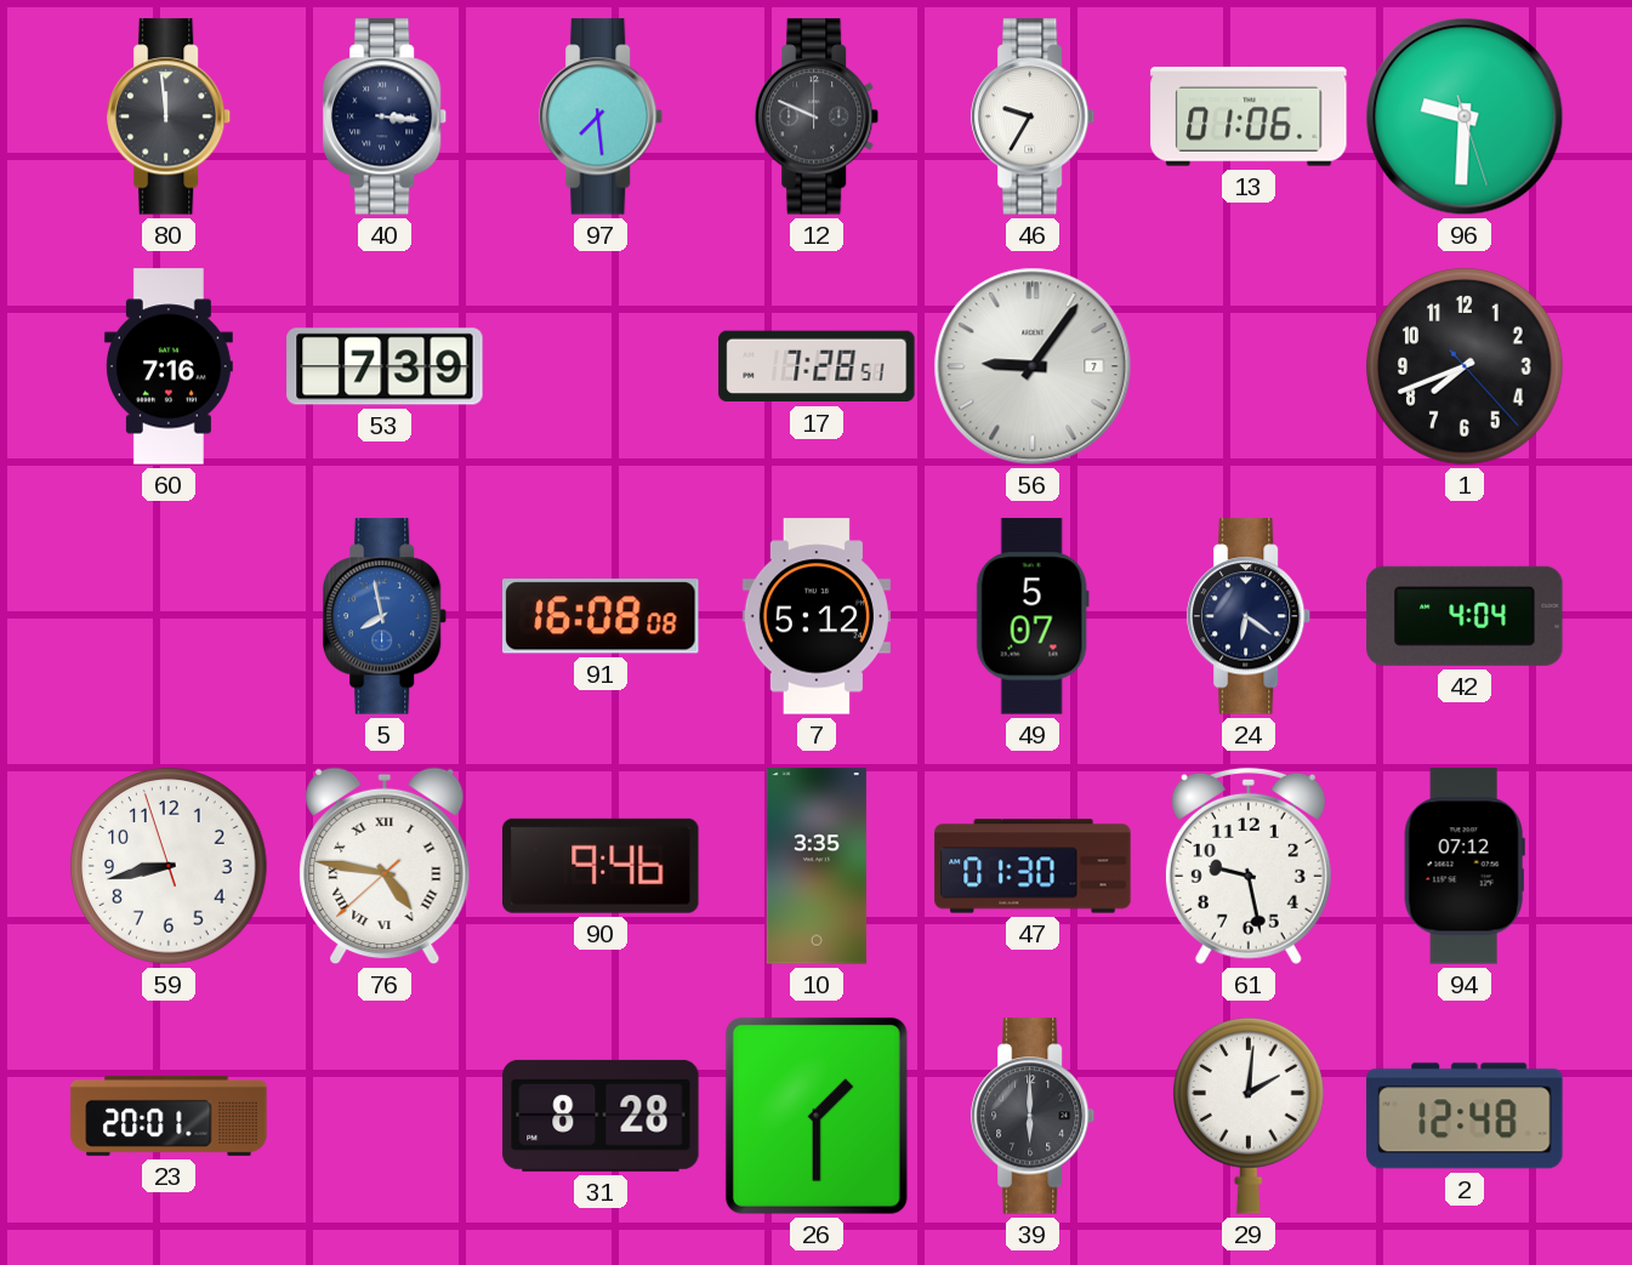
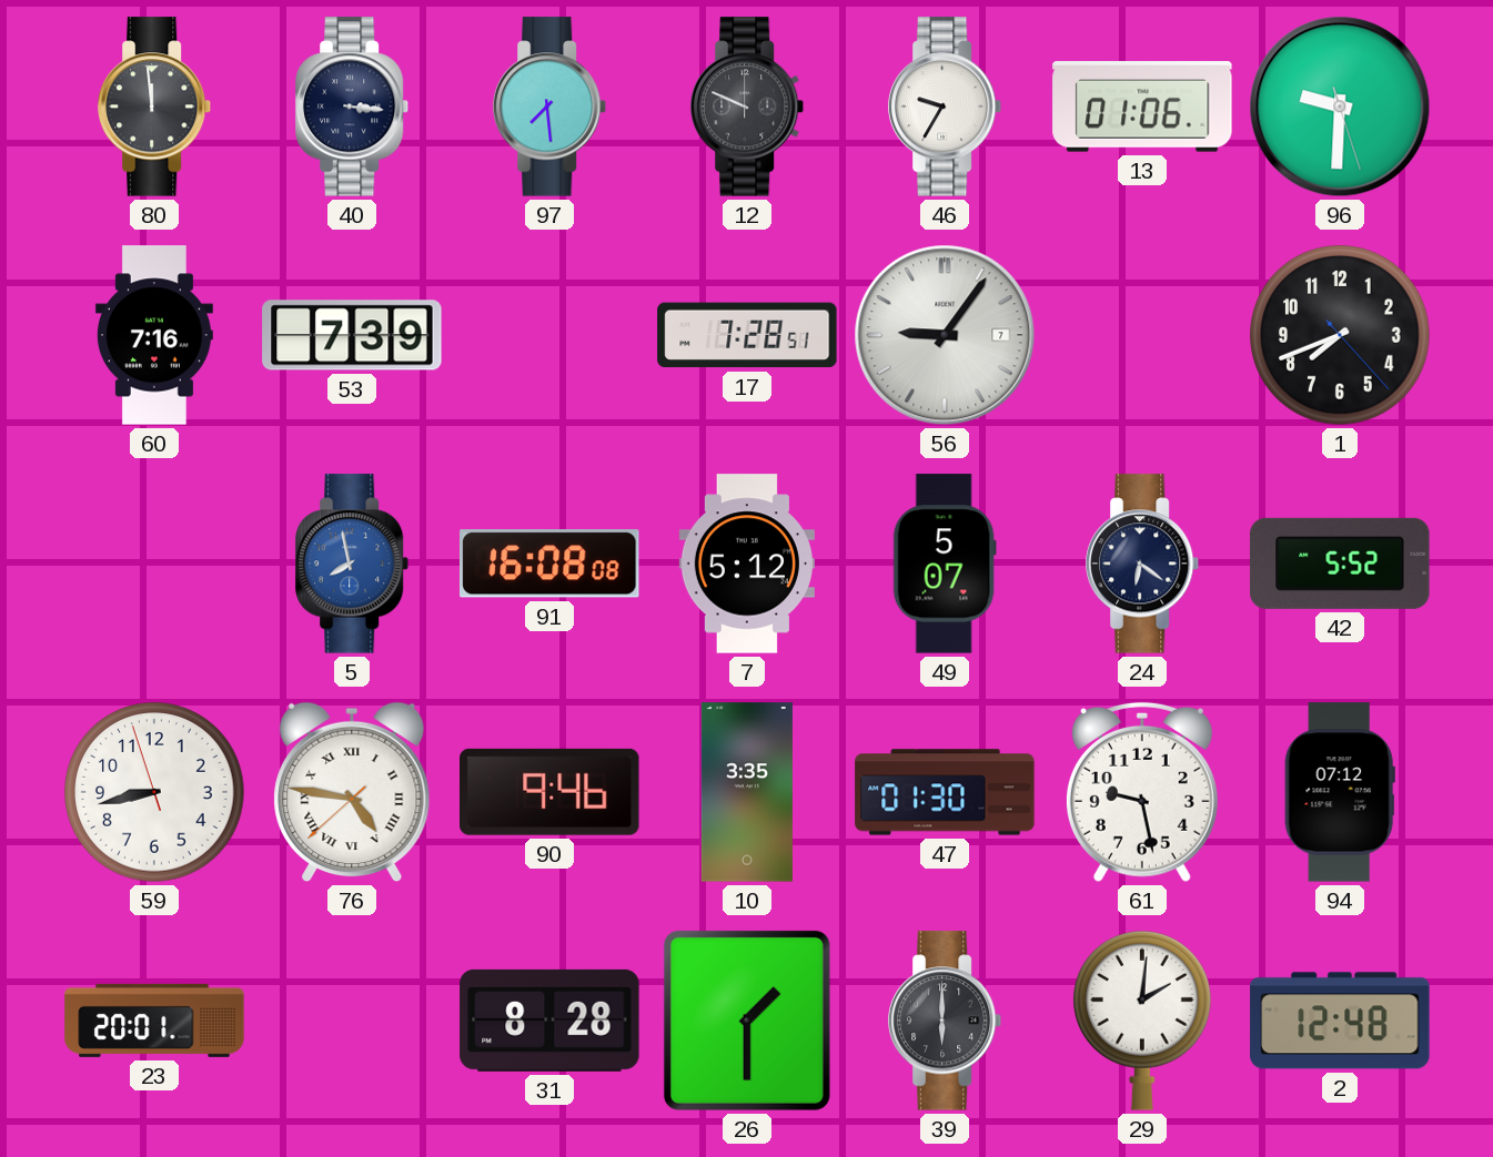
42: 4:04 -> 5:52
